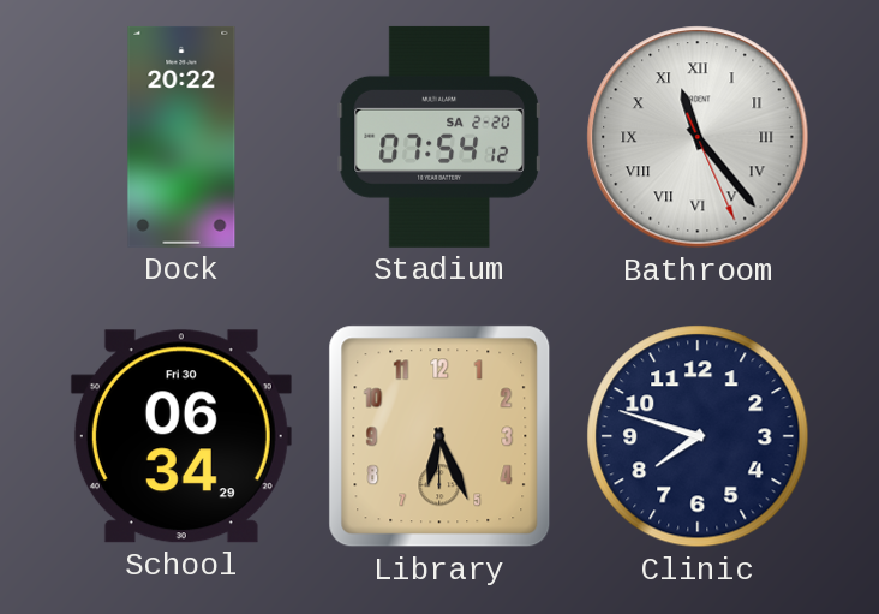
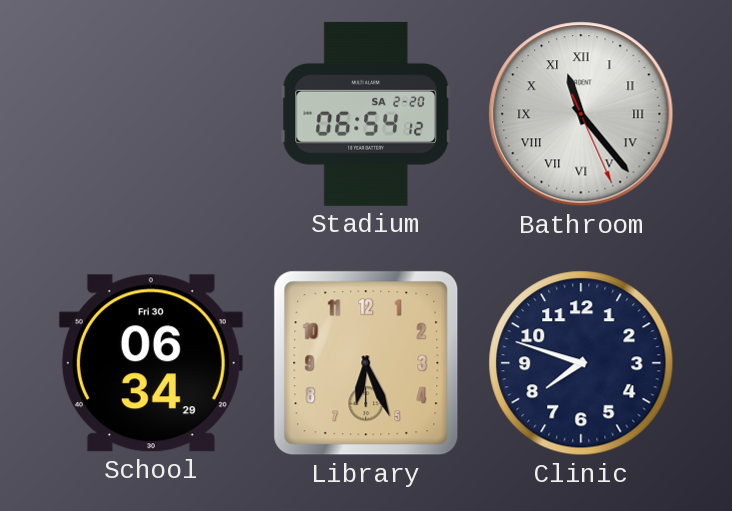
Dock: 20:22 -> none
Stadium: 07:54 -> 06:54
